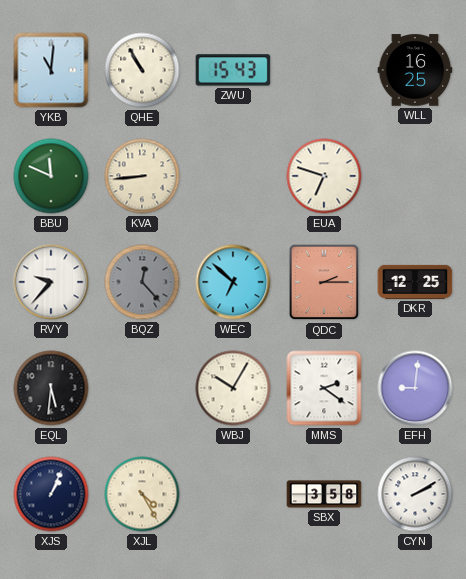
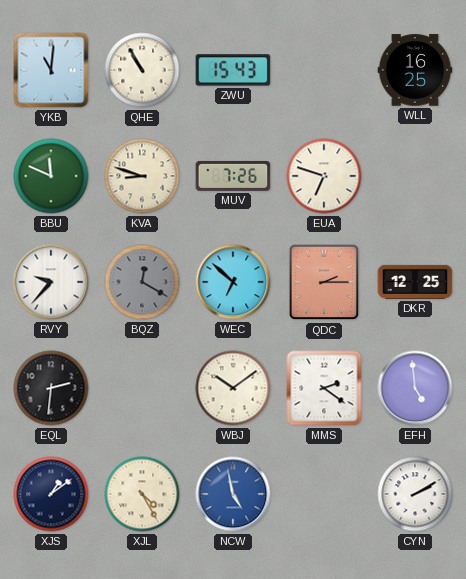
KVA: 8:44 -> 8:48
MUV: none -> 7:26
BQZ: 12:23 -> 12:20
EQL: 5:31 -> 2:31
WBJ: 10:05 -> 10:09
EFH: 9:01 -> 4:59
XJS: 1:04 -> 1:09
NCW: none -> 4:58
SBX: 3:58 -> none
